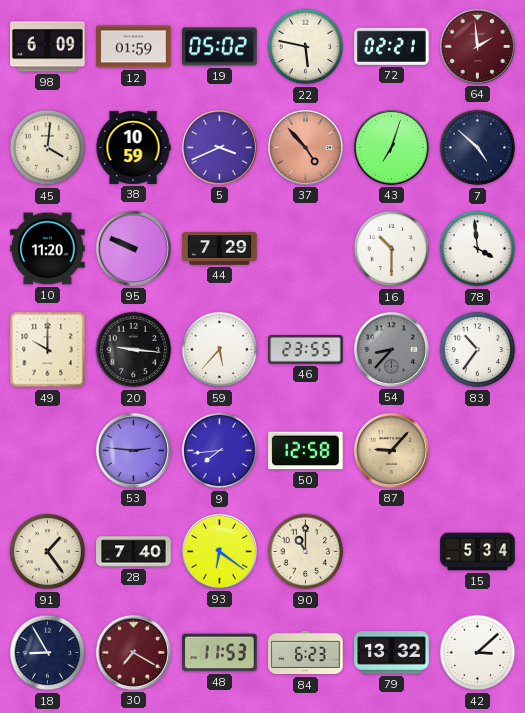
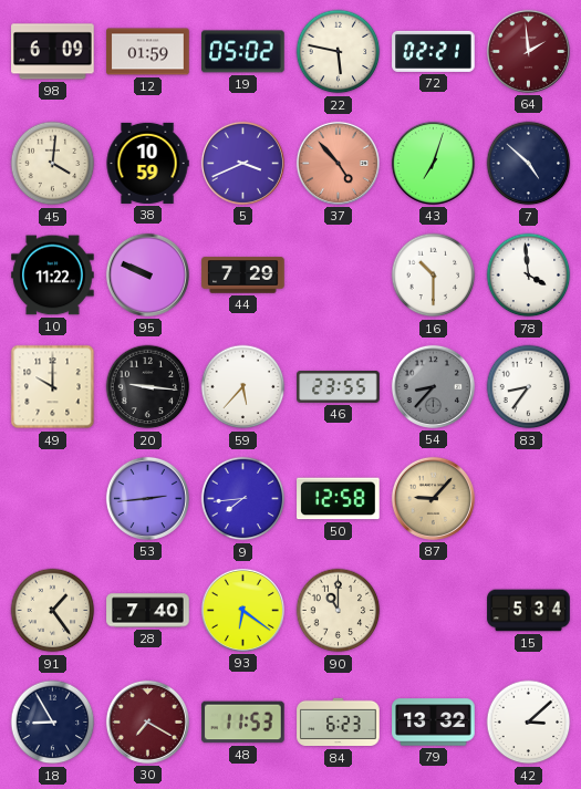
10: 11:20 -> 11:22
83: 10:36 -> 8:36
53: 2:46 -> 2:44
